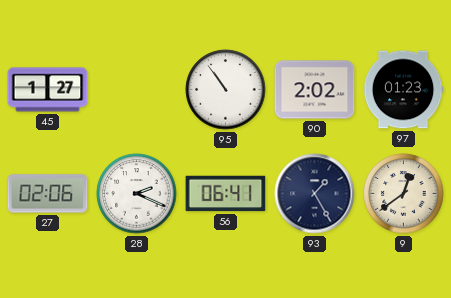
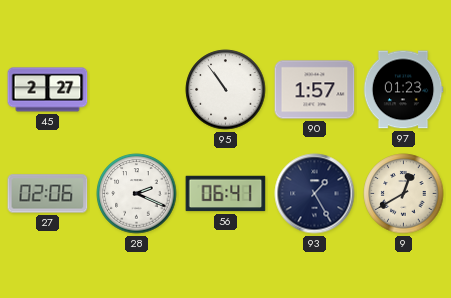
45: 1:27 -> 2:27
90: 2:02 -> 1:57
9: 12:39 -> 12:40
